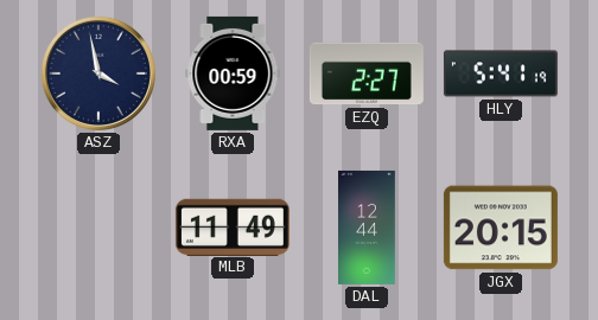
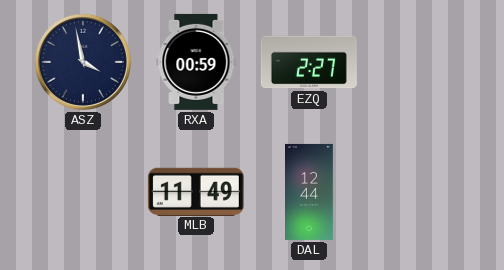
HLY: 5:41 -> none
JGX: 20:15 -> none
